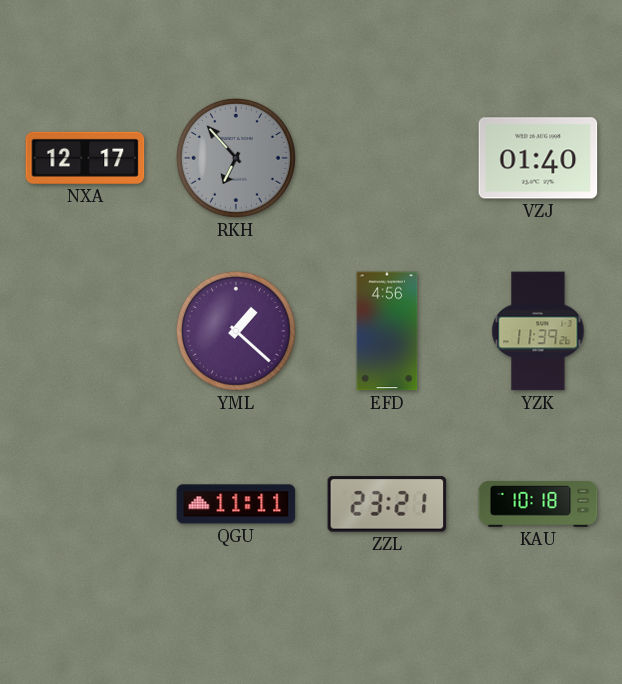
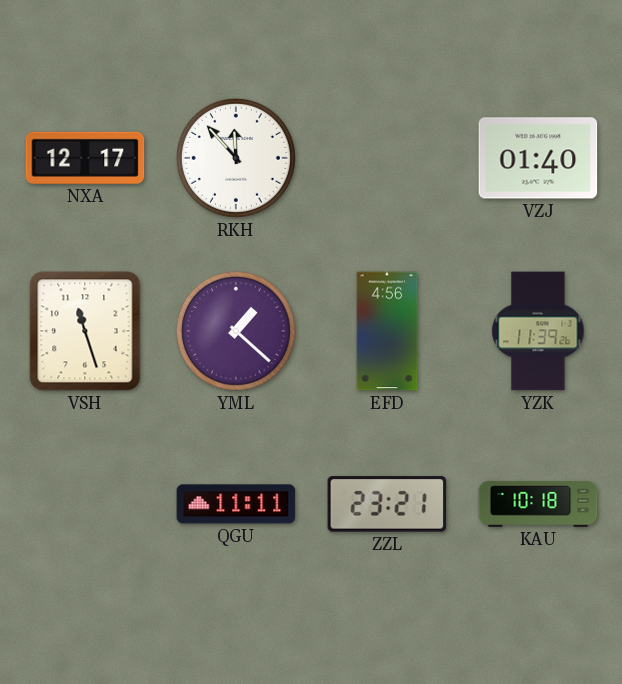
RKH: 6:53 -> 11:53
RKH dial: grey -> white
VSH: none -> 11:27
